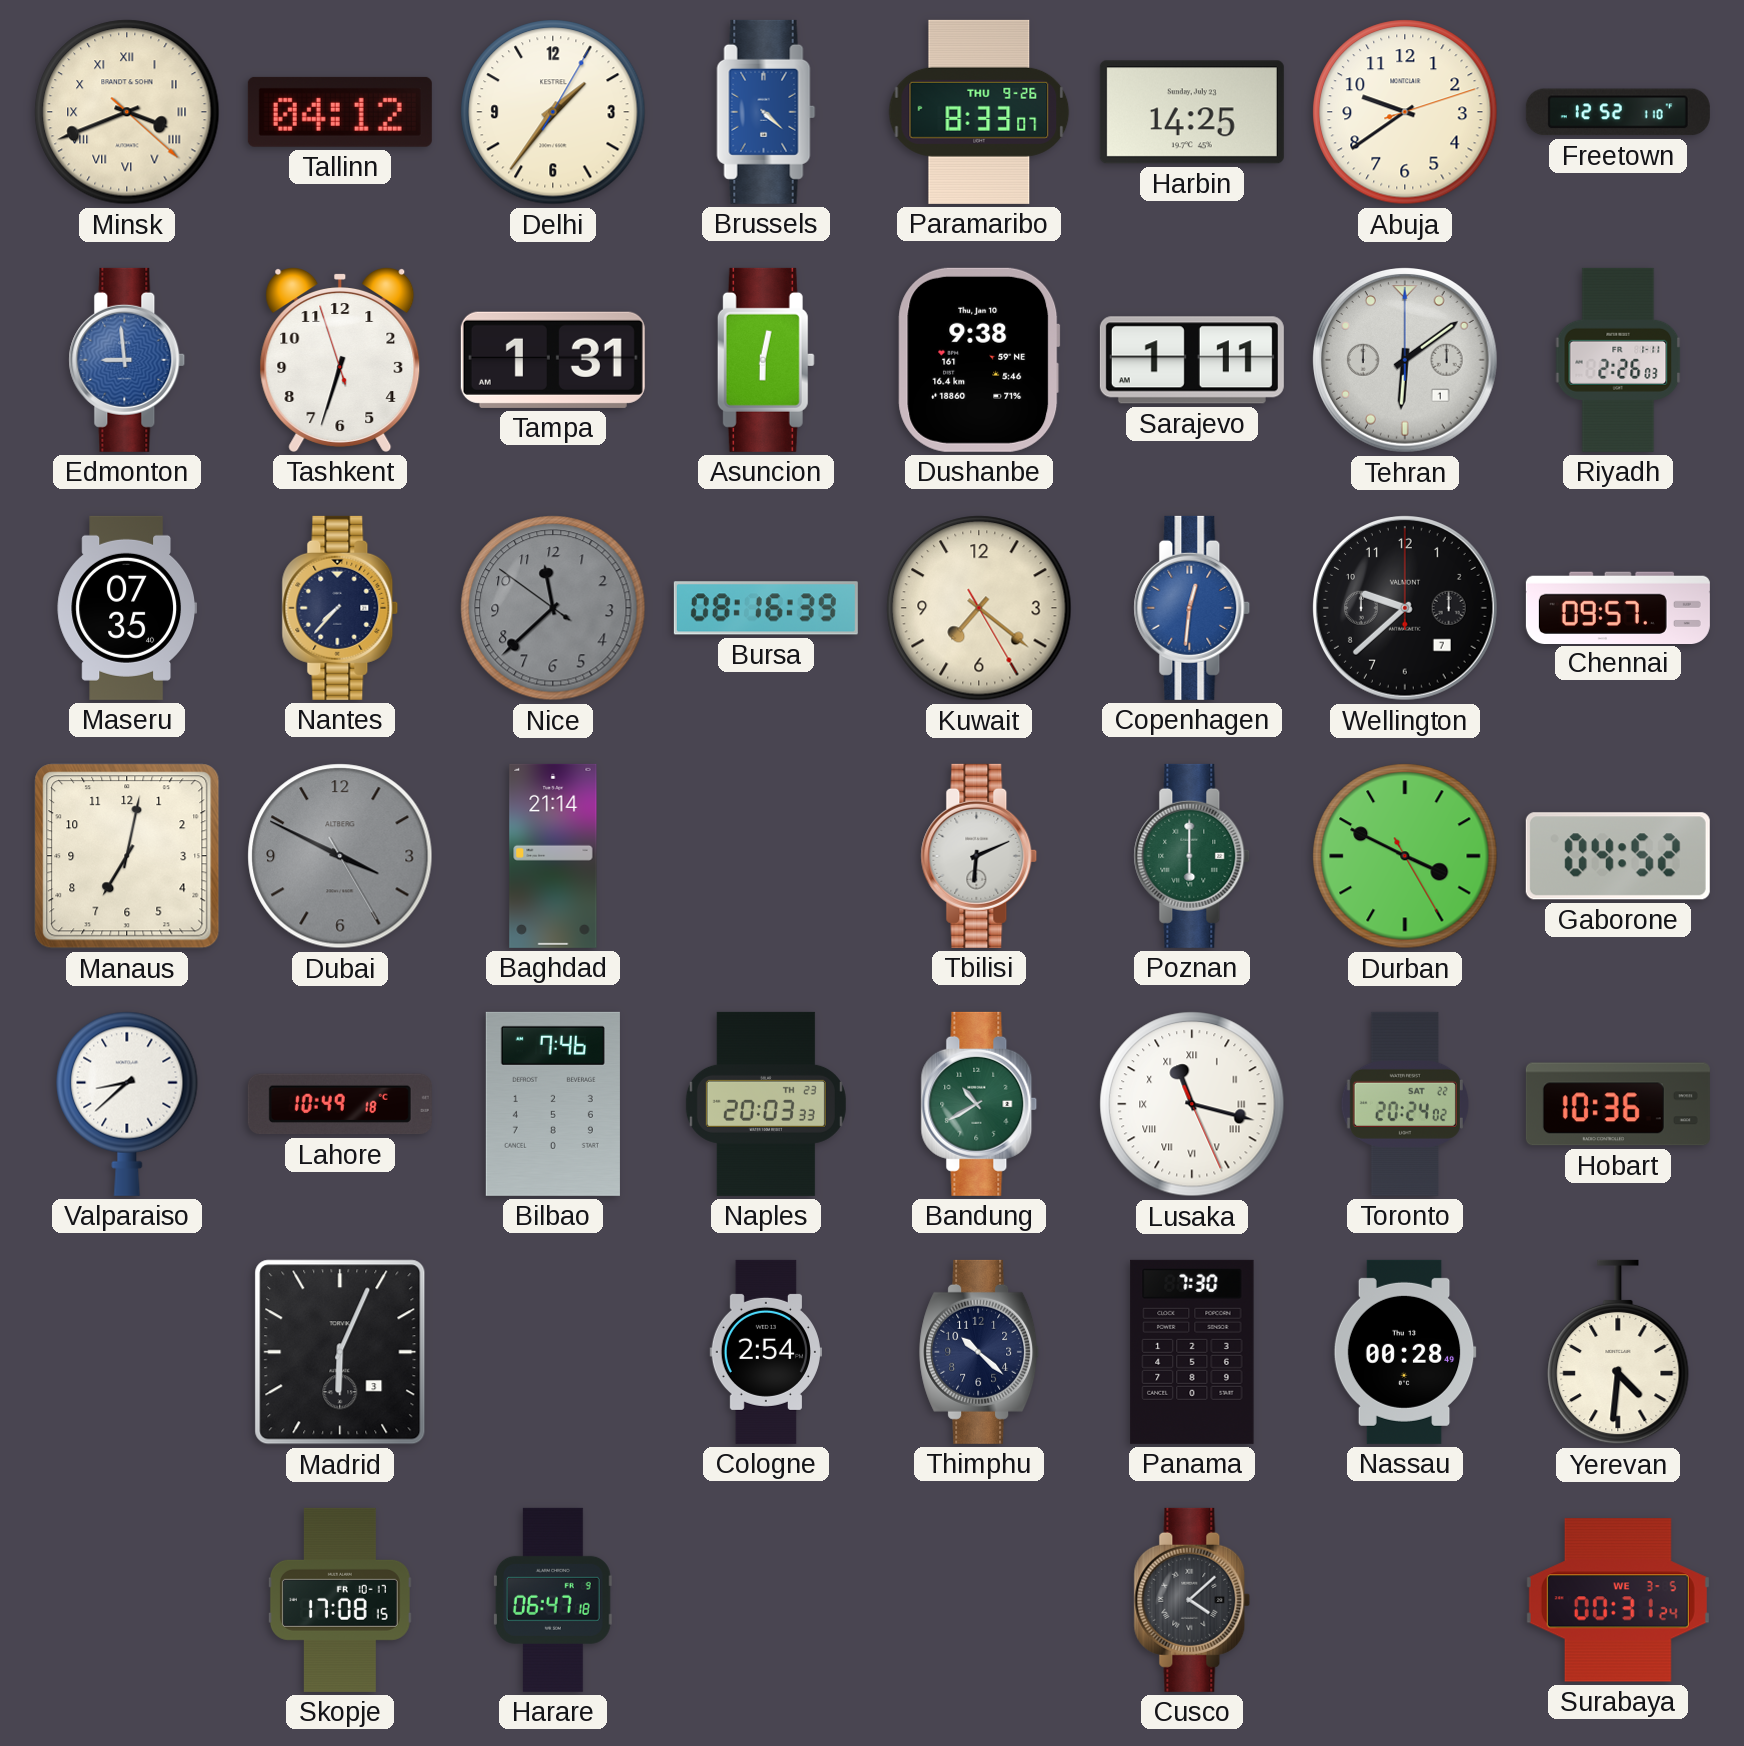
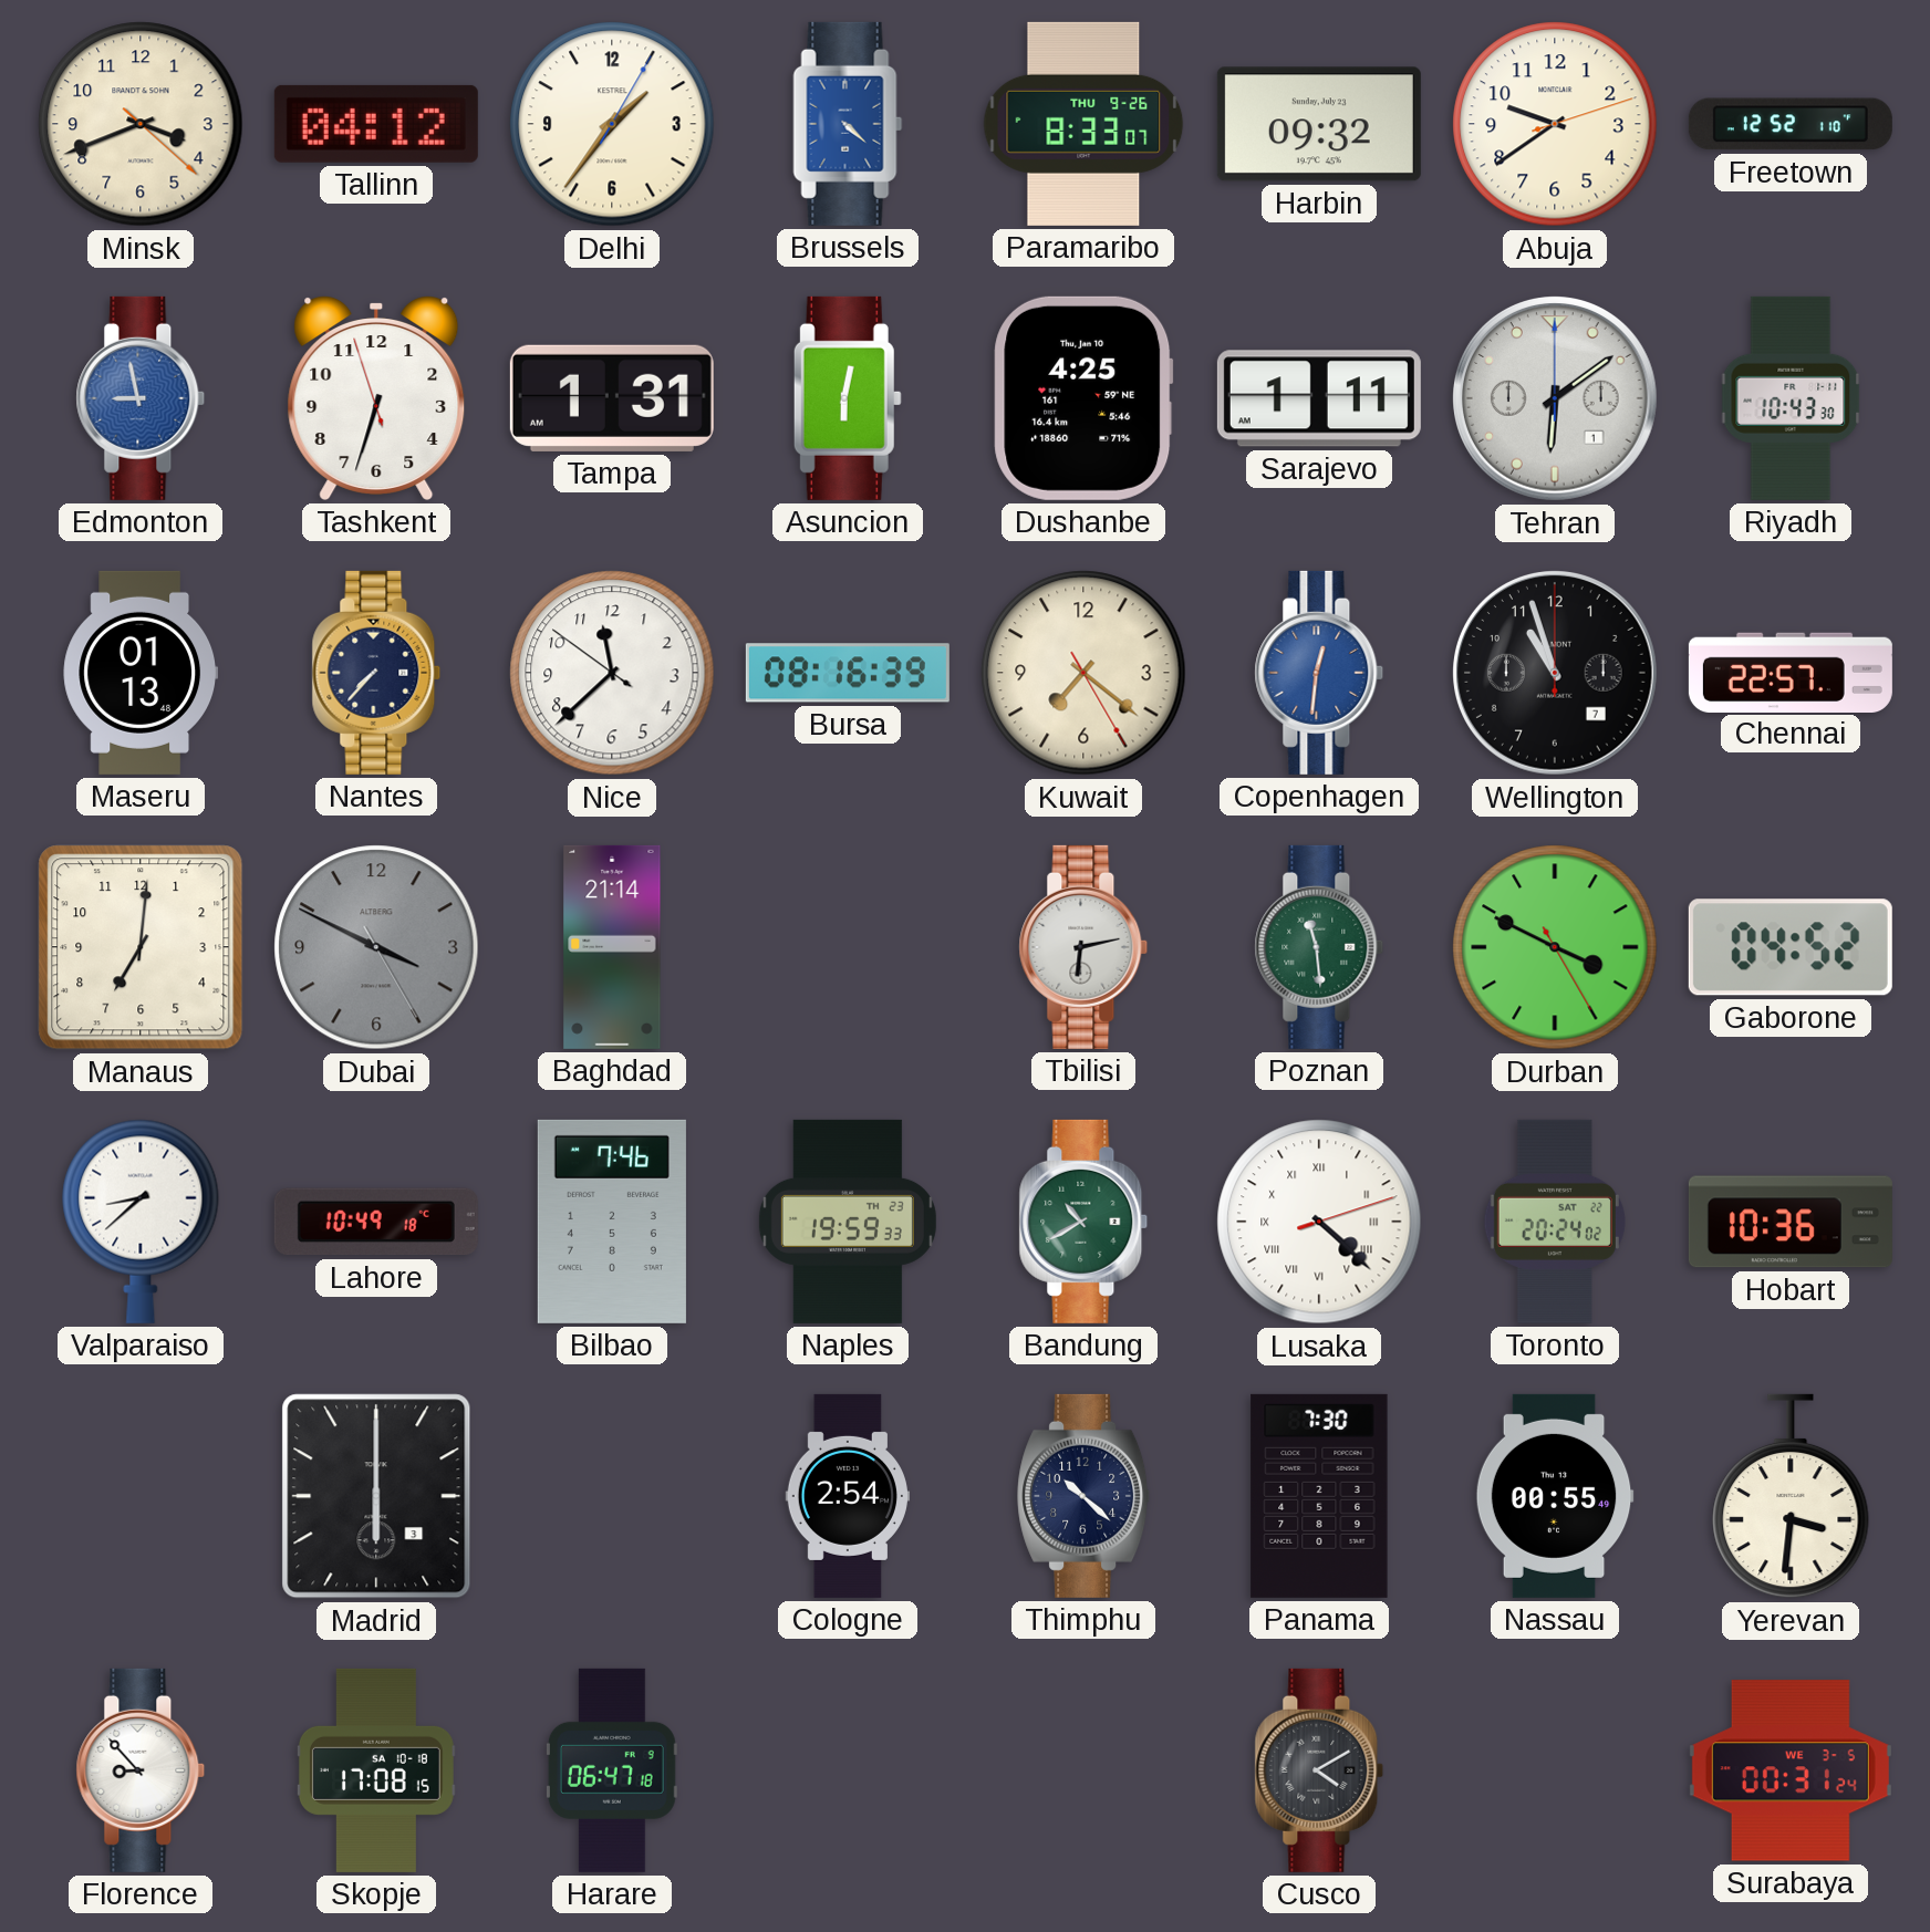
Minsk numerals: Roman -> Arabic
Harbin: 14:25 -> 09:32
Edmonton: 8:59 -> 8:58
Dushanbe: 9:38 -> 4:25
Riyadh: 2:26 -> 10:43
Maseru: 07:35 -> 01:13
Nice dial: grey -> white
Wellington: 9:38 -> 10:57
Chennai: 09:57 -> 22:57
Manaus: 7:02 -> 7:01
Tbilisi: 6:11 -> 6:13
Poznan: 6:00 -> 11:29
Naples: 20:03 -> 19:59
Lusaka: 11:17 -> 4:22
Madrid: 6:04 -> 6:00
Nassau: 00:28 -> 00:55
Yerevan: 4:31 -> 3:31
Florence: none -> 8:53
Skopje date: FR 10-17 -> SA 10-18
Cusco: 4:08 -> 4:10
